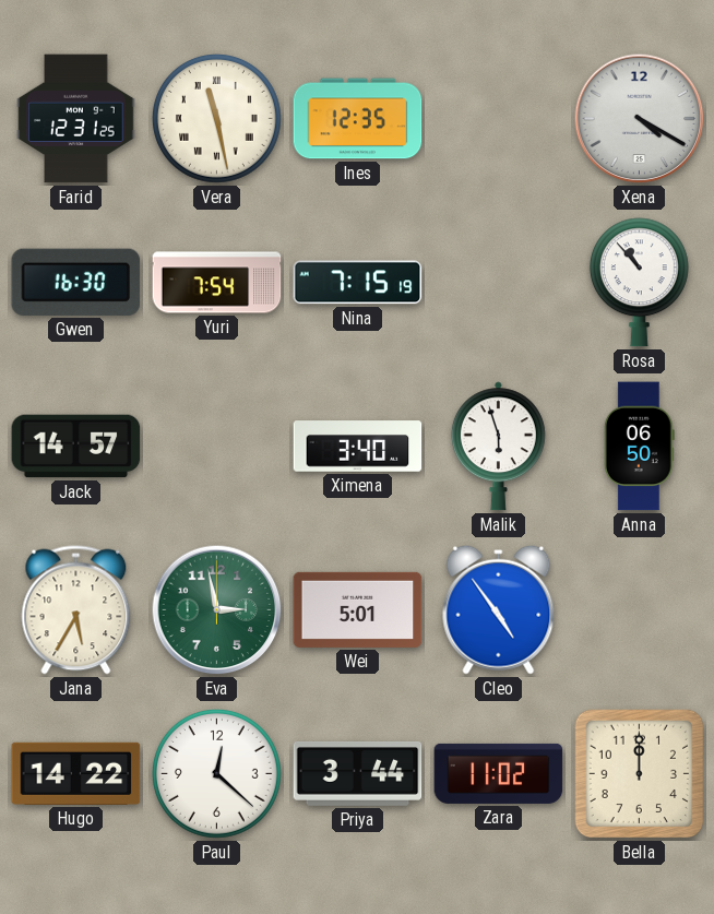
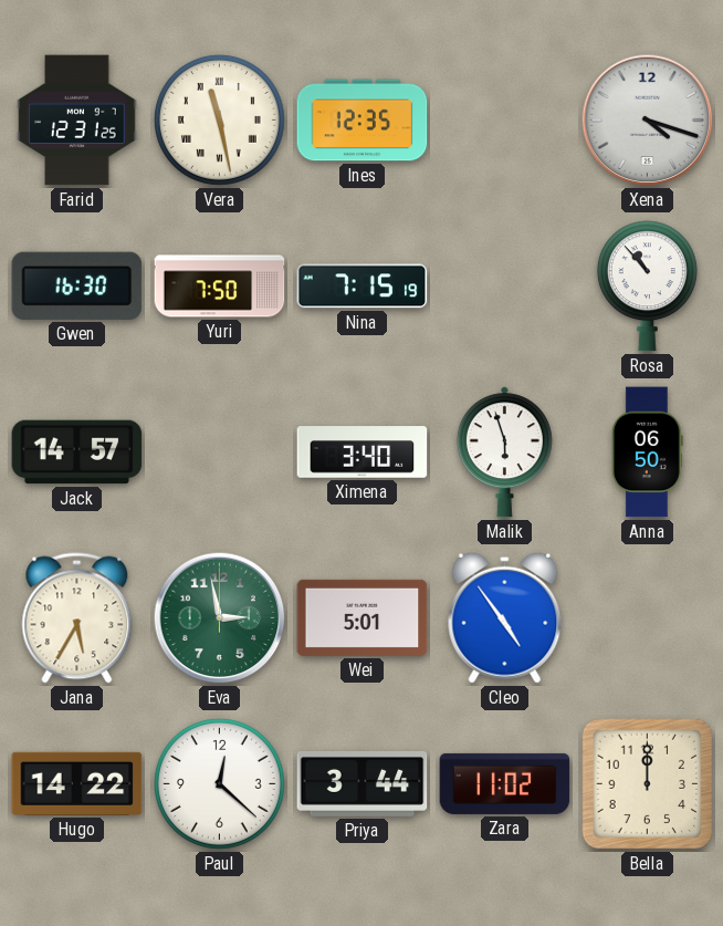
Xena: 4:20 -> 4:18
Yuri: 7:54 -> 7:50
